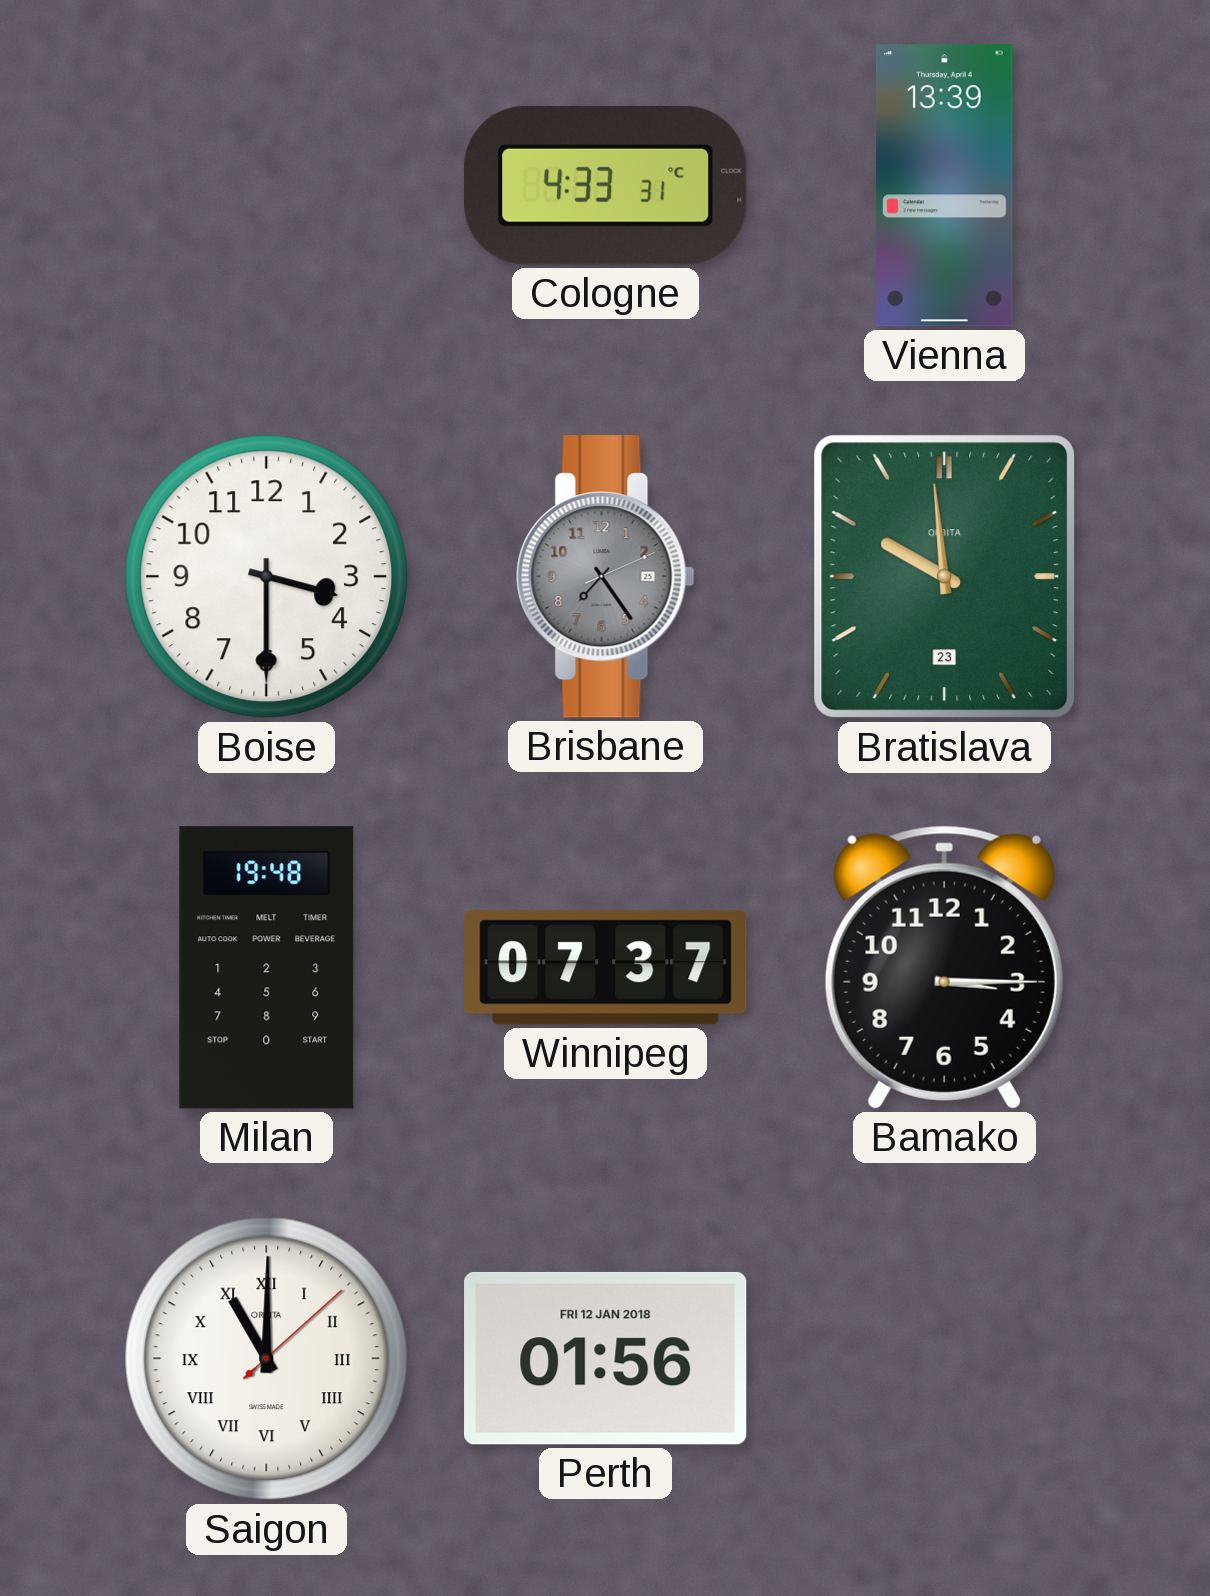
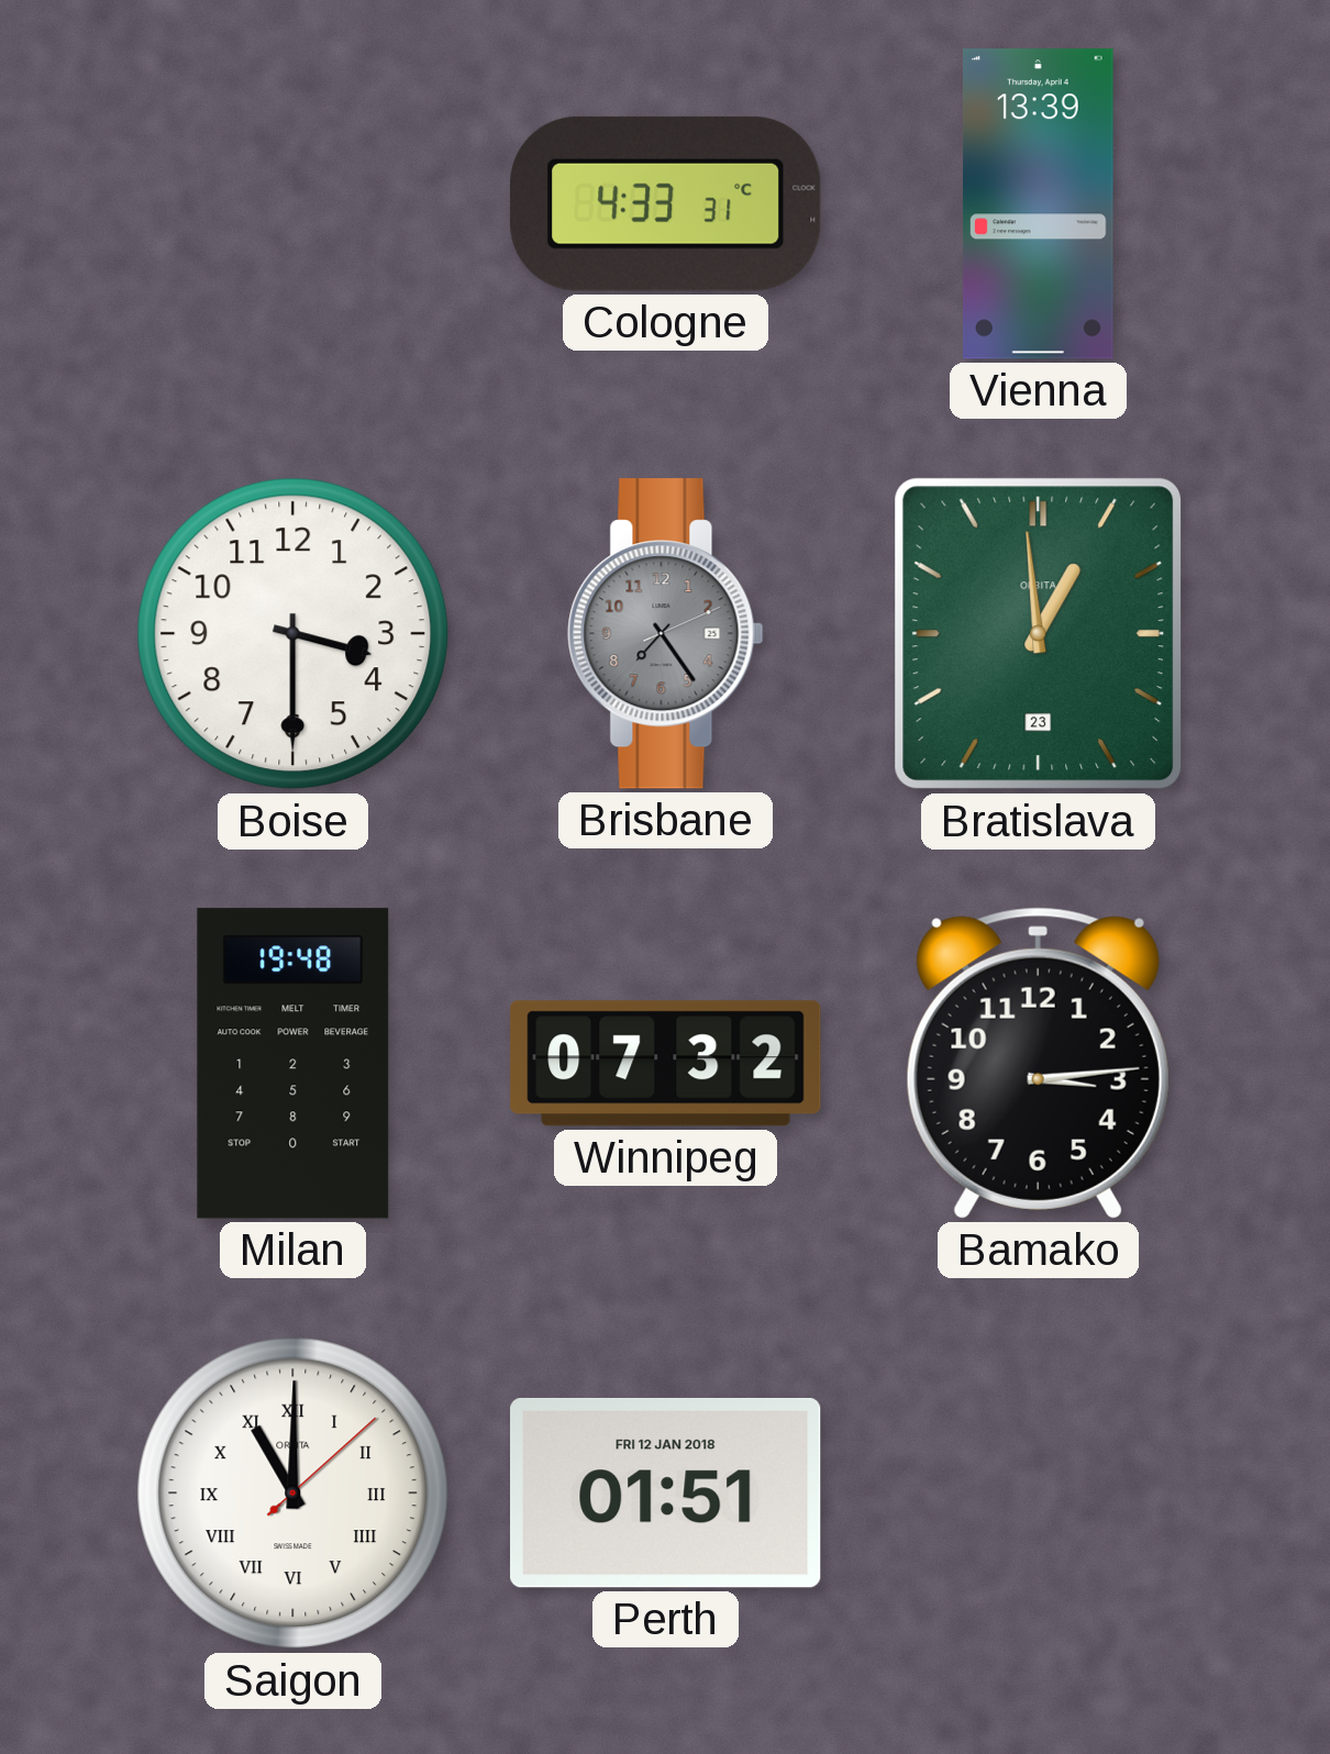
Bratislava: 9:59 -> 12:59
Winnipeg: 07:37 -> 07:32
Bamako: 3:15 -> 3:14
Perth: 01:56 -> 01:51
